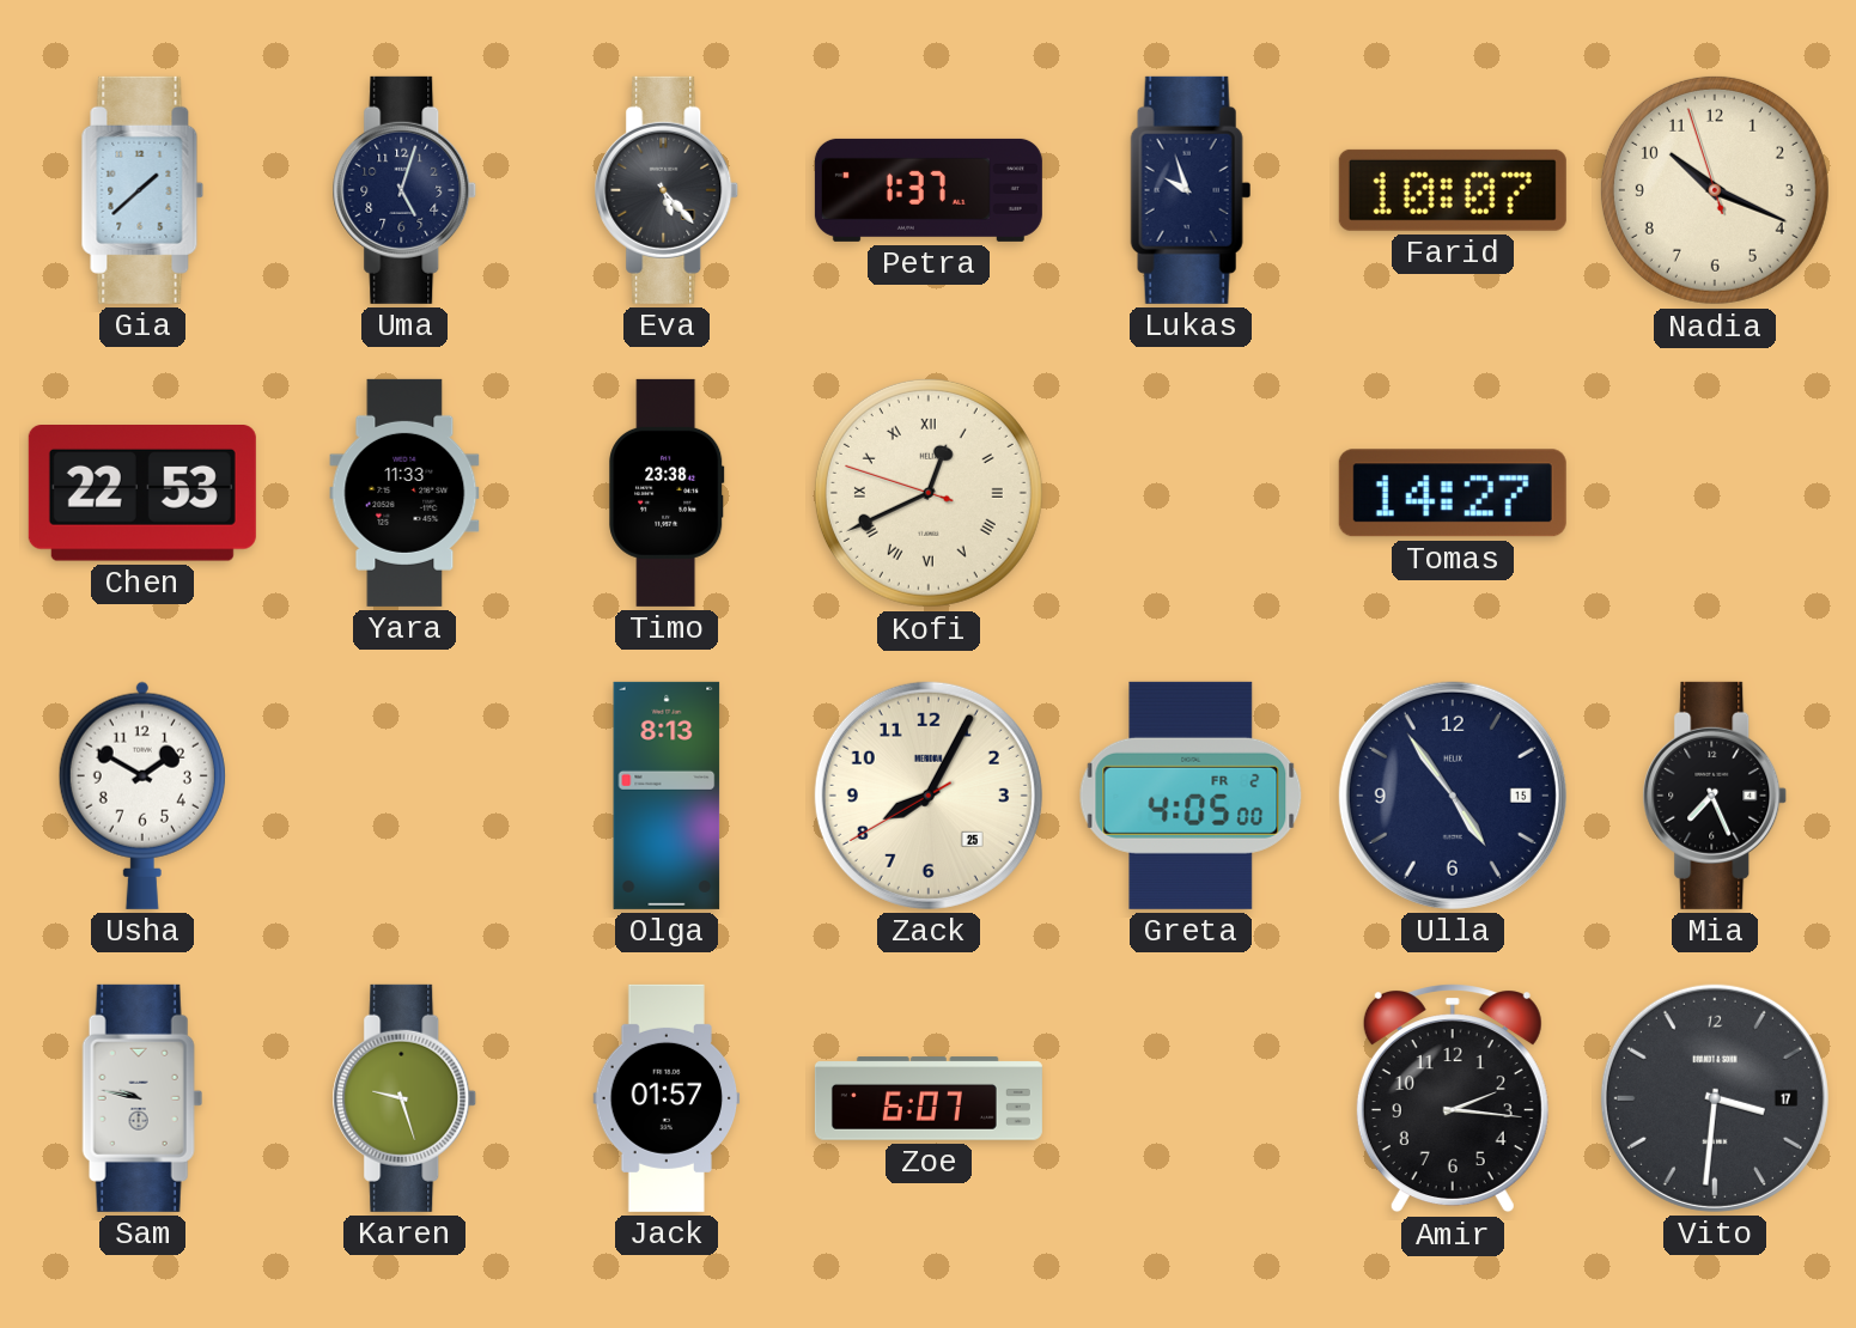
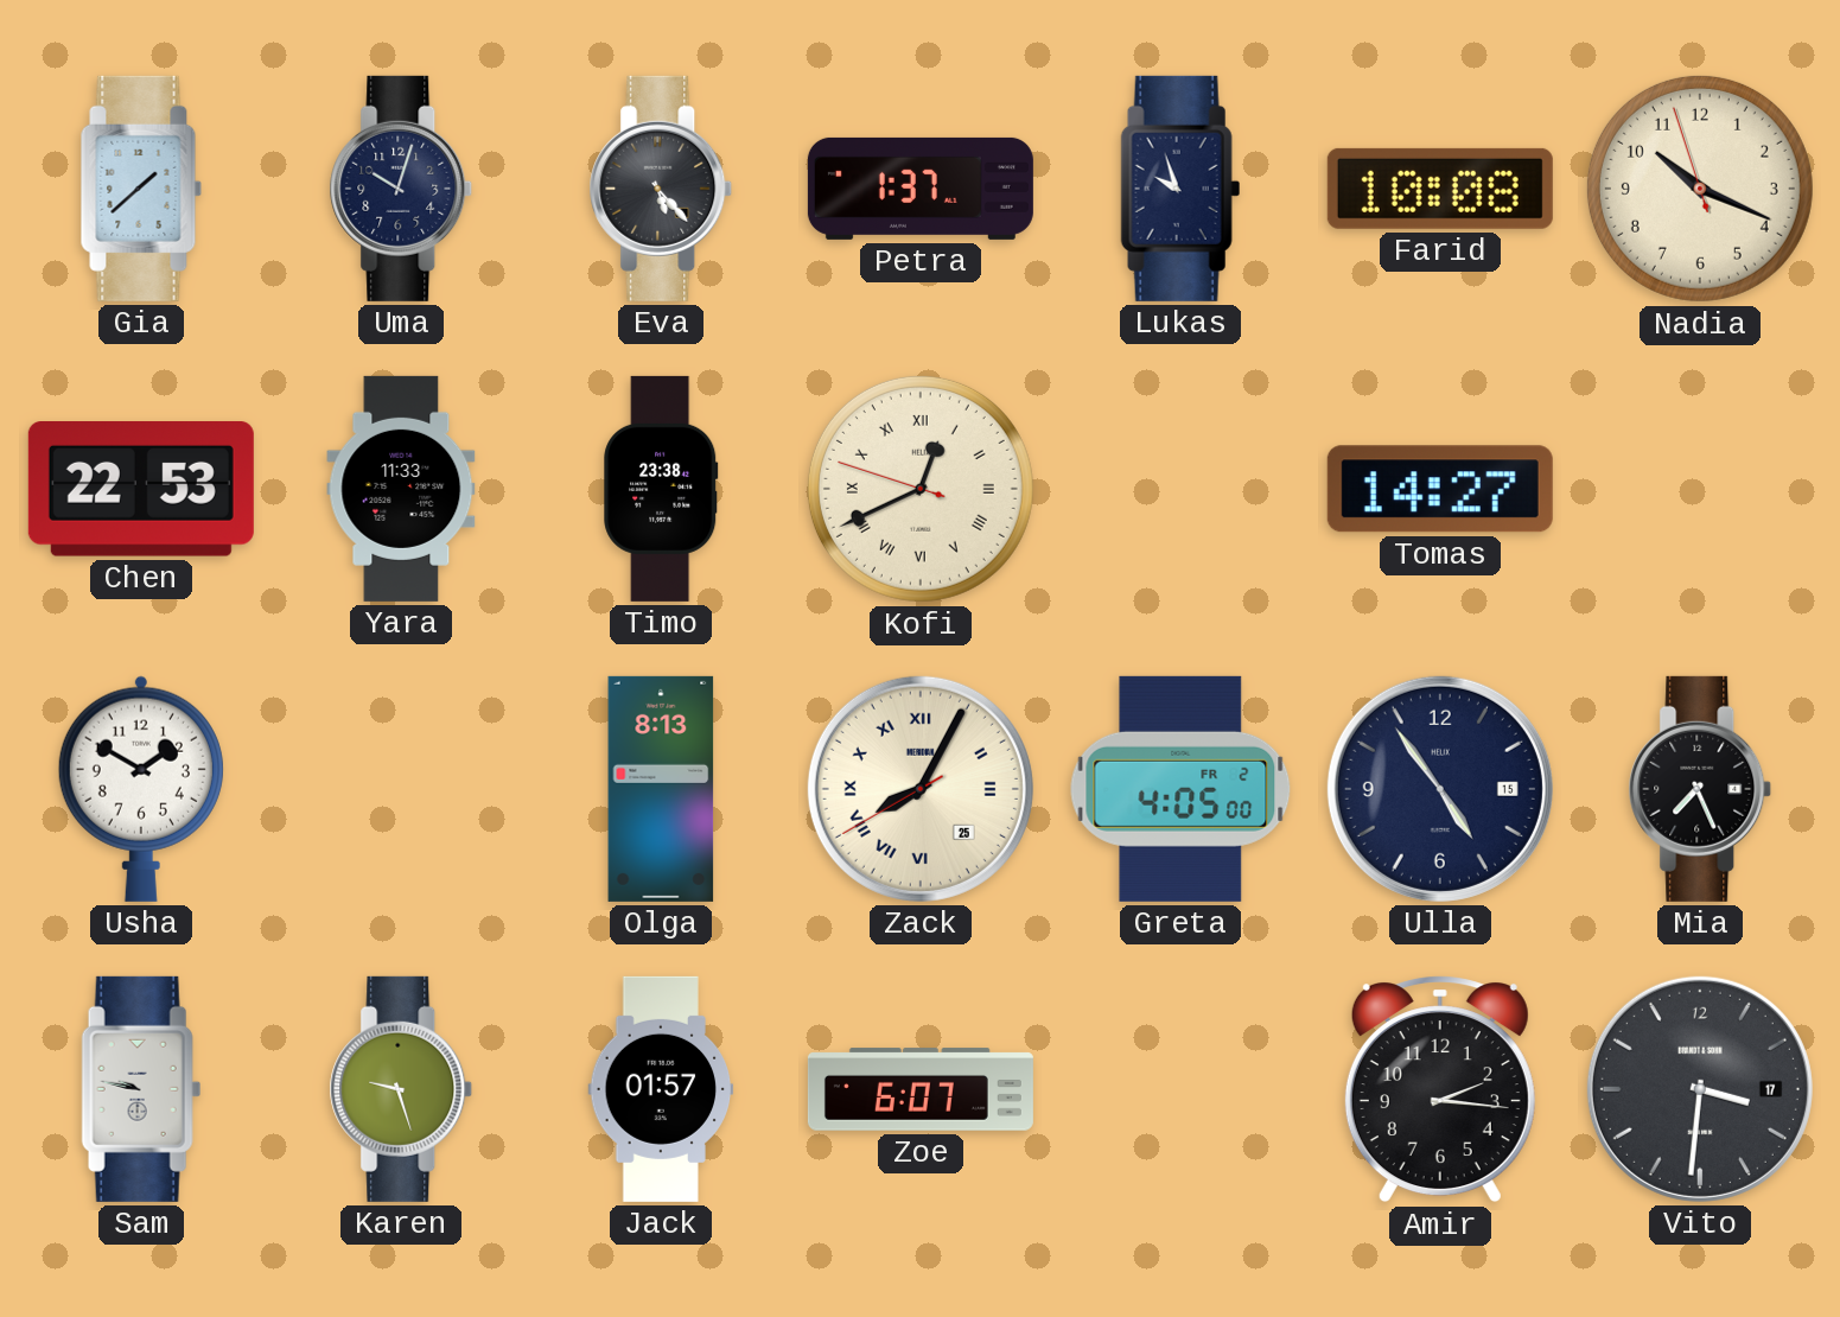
Uma: 5:03 -> 10:03
Farid: 10:07 -> 10:08
Zack numerals: Arabic -> Roman
